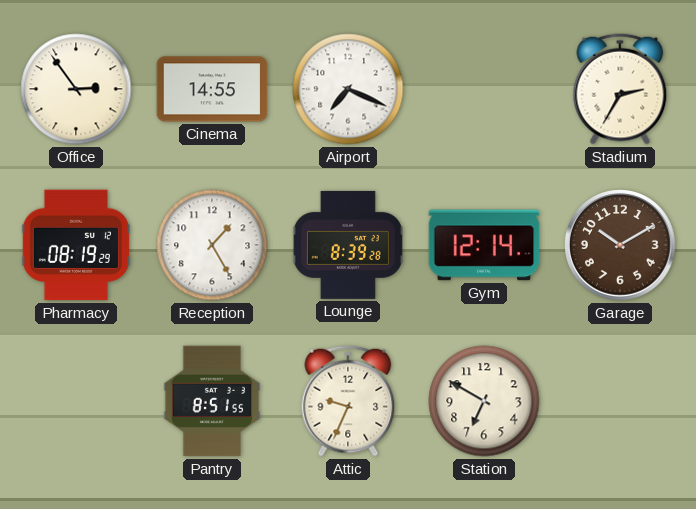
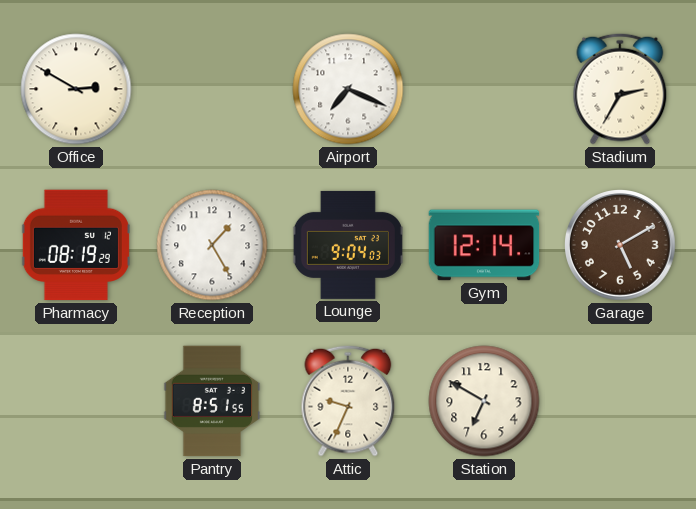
Office: 2:54 -> 2:50
Cinema: 14:55 -> none
Lounge: 8:39 -> 9:04
Garage: 10:10 -> 5:10
